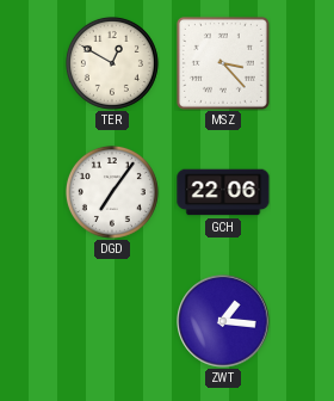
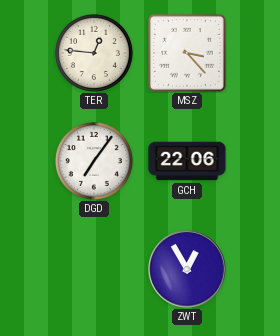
TER: 12:50 -> 12:46
ZWT: 1:16 -> 12:55
